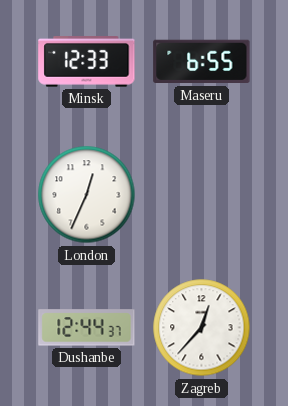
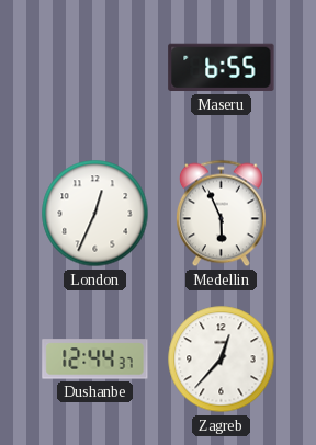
Minsk: 12:33 -> none
Medellin: none -> 5:56
